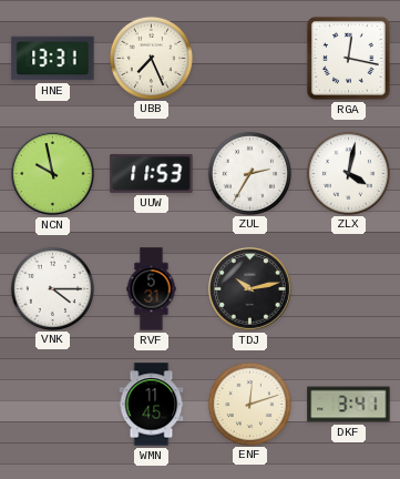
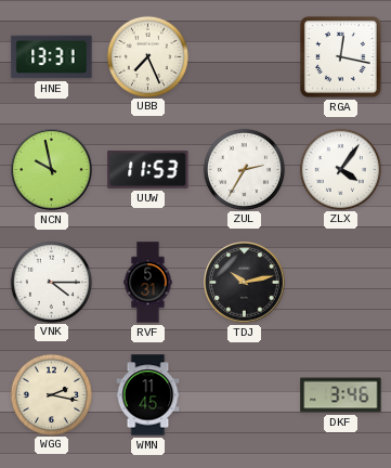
ZLX: 4:02 -> 4:06
WGG: none -> 2:17
ENF: 12:12 -> none
DKF: 3:41 -> 3:46
